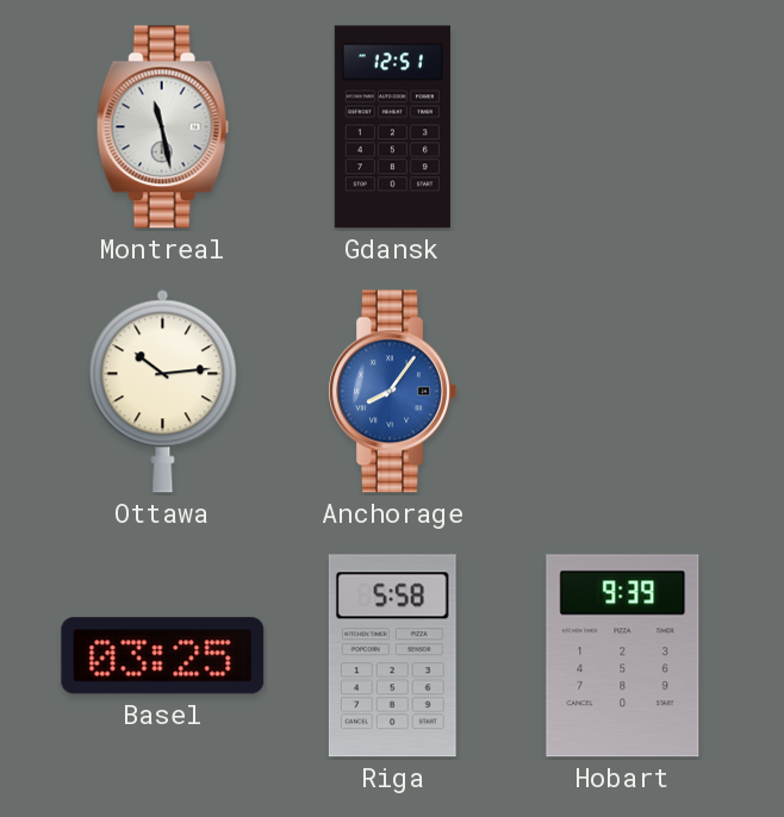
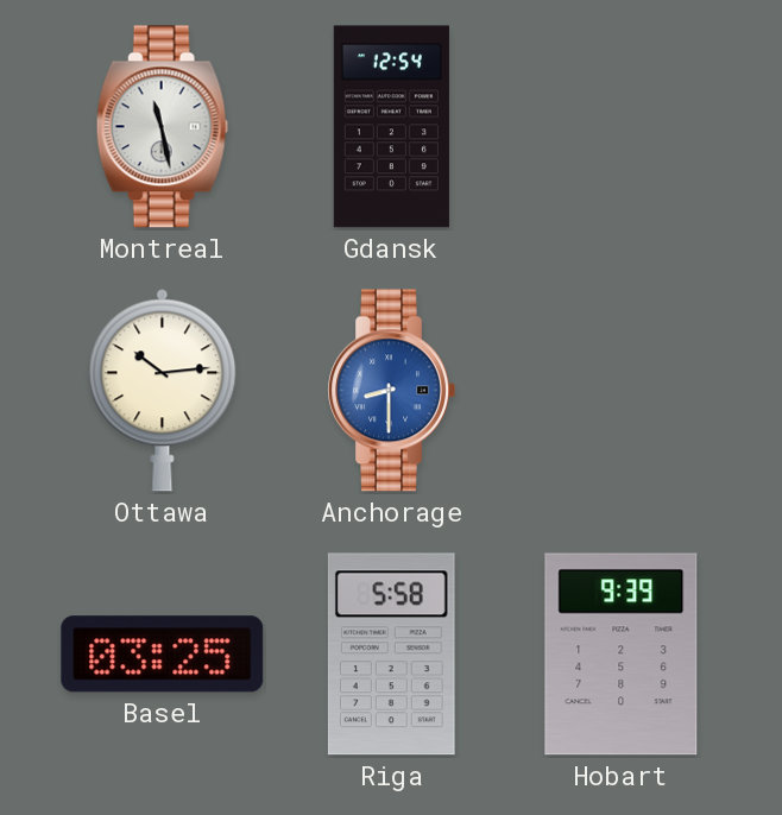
Gdansk: 12:51 -> 12:54
Anchorage: 8:06 -> 8:30
